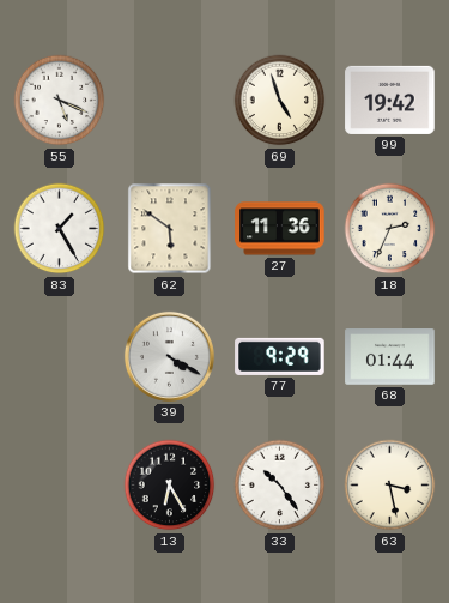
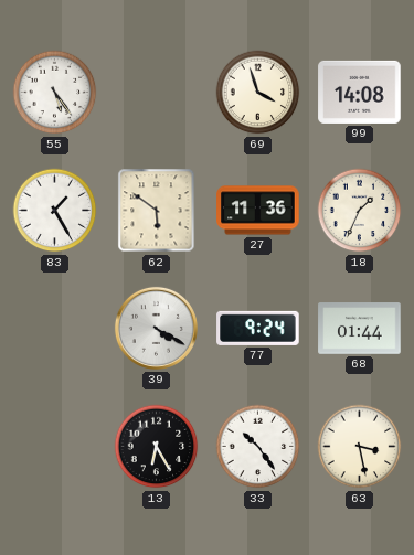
55: 5:19 -> 5:24
69: 4:57 -> 3:57
99: 19:42 -> 14:08
18: 2:34 -> 1:34
77: 9:29 -> 9:24
